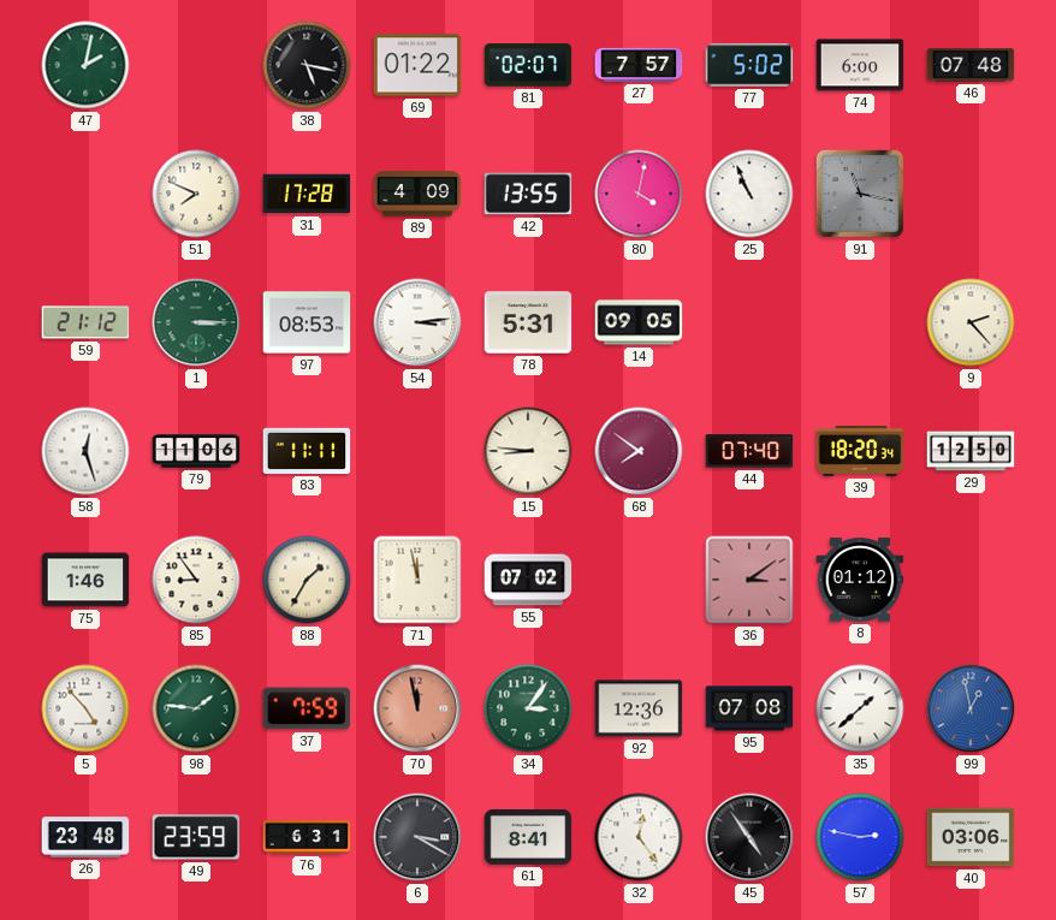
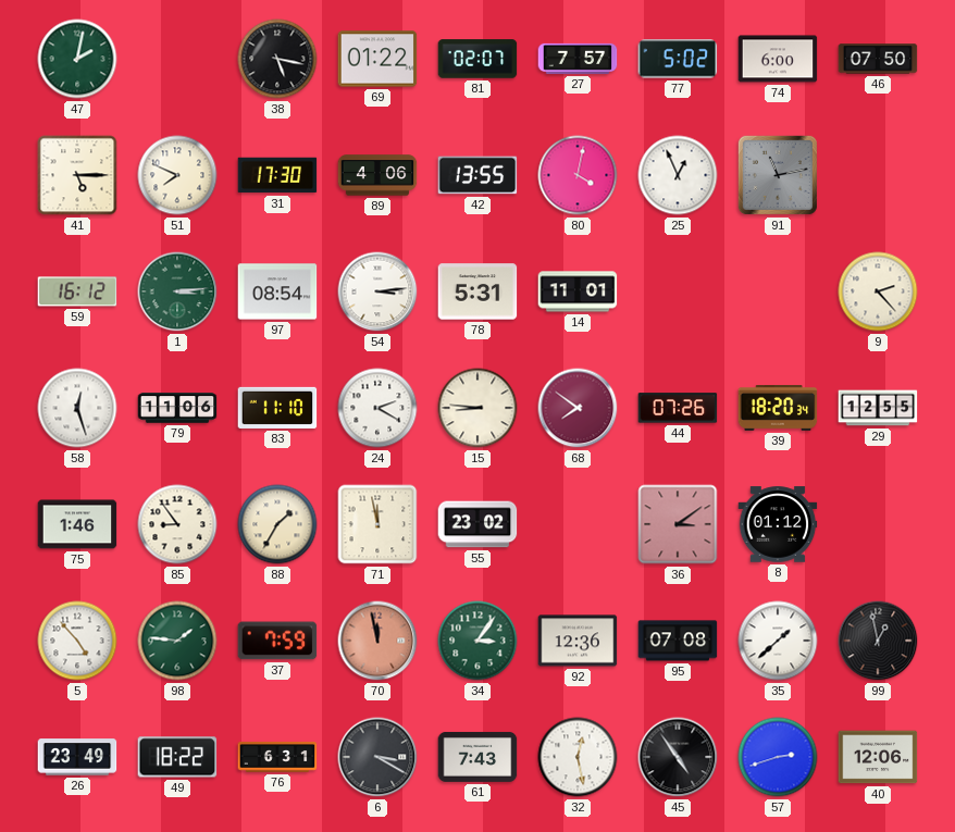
46: 07:48 -> 07:50
41: none -> 5:15
31: 17:28 -> 17:30
89: 4:09 -> 4:06
25: 10:56 -> 12:56
91: 11:17 -> 11:13
59: 21:12 -> 16:12
1: 3:15 -> 3:14
97: 08:53 -> 08:54
14: 09:05 -> 11:01
83: 11:11 -> 11:10
24: none -> 2:20
44: 07:40 -> 07:26
29: 12:50 -> 12:55
55: 07:02 -> 23:02
99 dial: blue -> black
26: 23:48 -> 23:49
49: 23:59 -> 18:22
61: 8:41 -> 7:43
32: 12:24 -> 12:28
57: 2:47 -> 2:42
40: 03:06 -> 12:06
